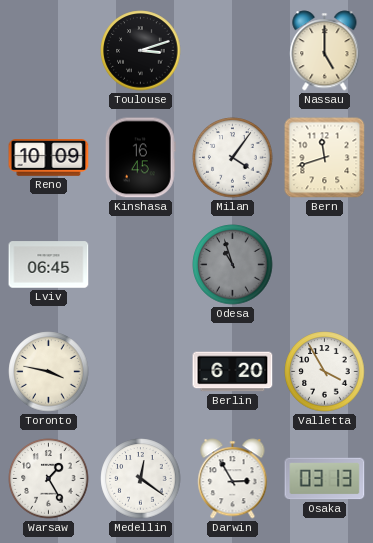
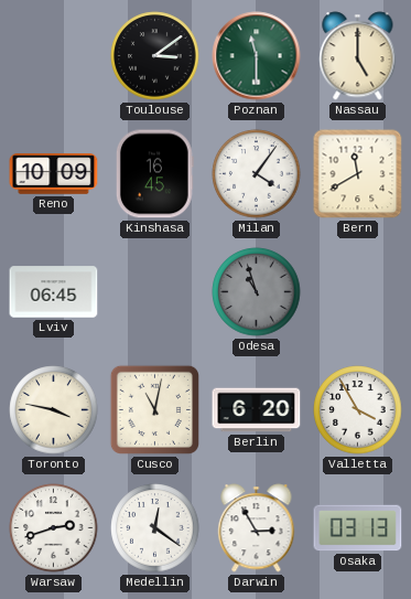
Toulouse: 3:12 -> 3:09
Poznan: none -> 11:30
Bern: 11:42 -> 11:40
Cusco: none -> 11:02
Warsaw: 1:25 -> 2:42
